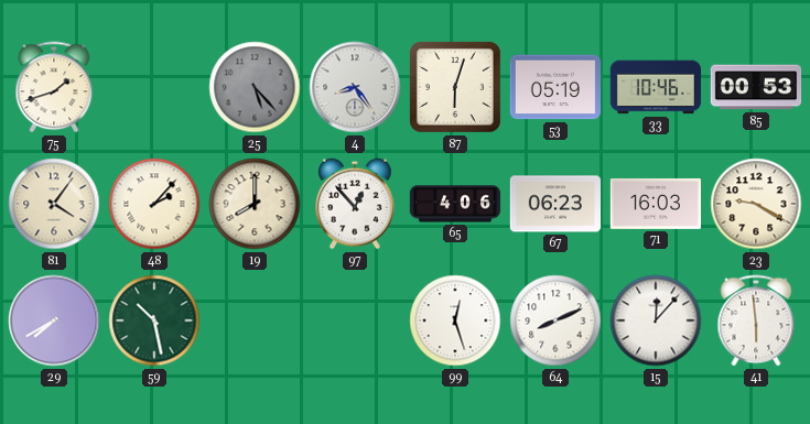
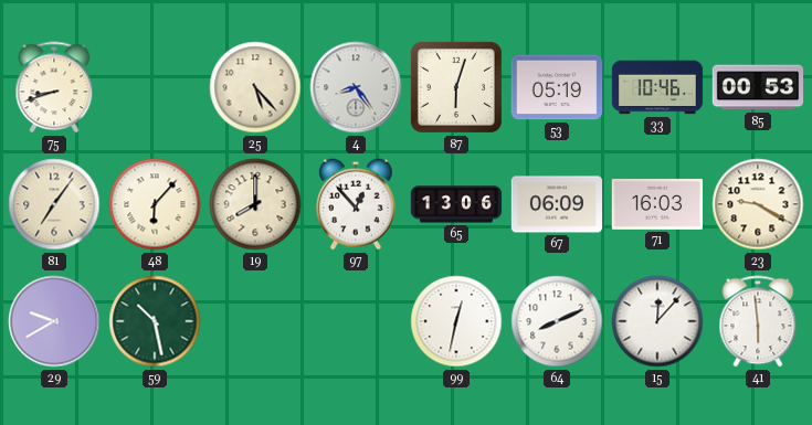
75: 1:42 -> 8:42
25 dial: grey -> cream
81: 4:06 -> 7:06
48: 2:07 -> 6:07
65: 4:06 -> 13:06
67: 06:23 -> 06:09
29: 7:40 -> 9:40
99: 12:27 -> 12:32
